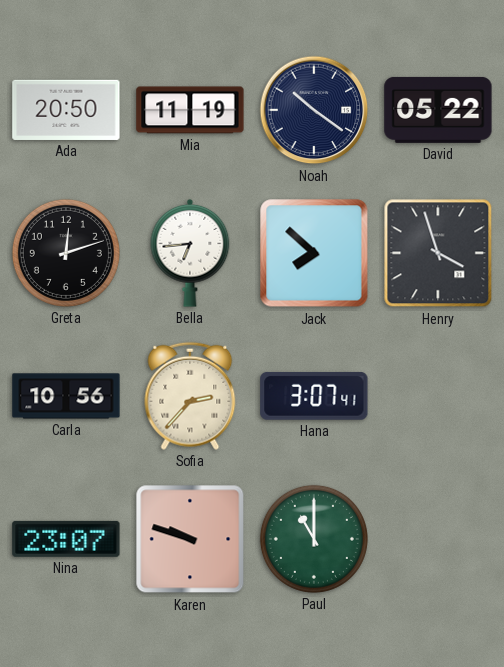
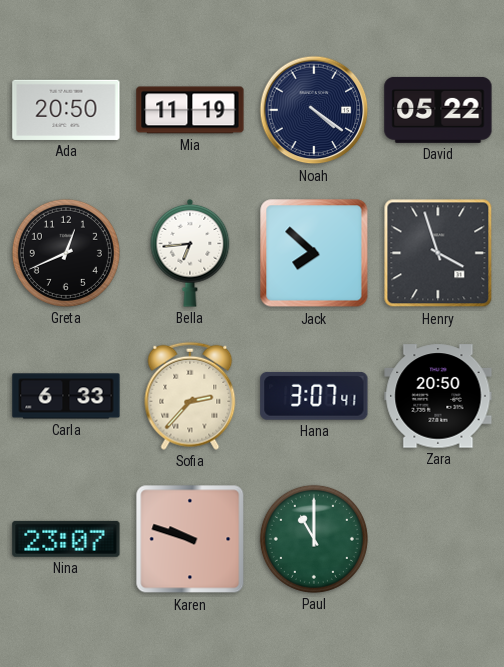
Noah: 10:21 -> 4:21
Greta: 12:12 -> 12:41
Carla: 10:56 -> 6:33
Zara: none -> 20:50
